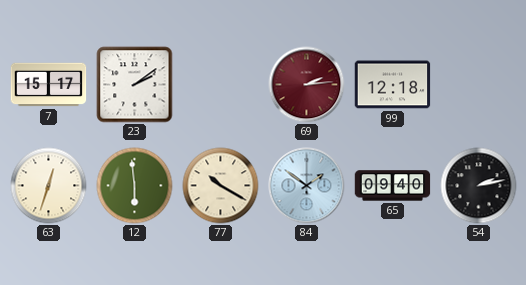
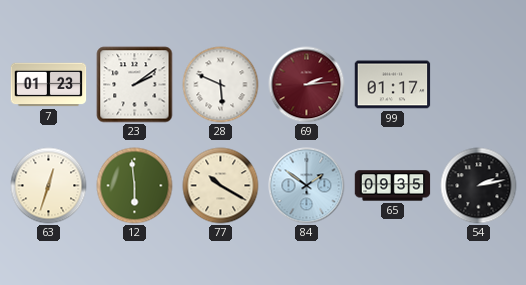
7: 15:17 -> 01:23
28: none -> 5:49
99: 12:18 -> 01:17
65: 09:40 -> 09:35
